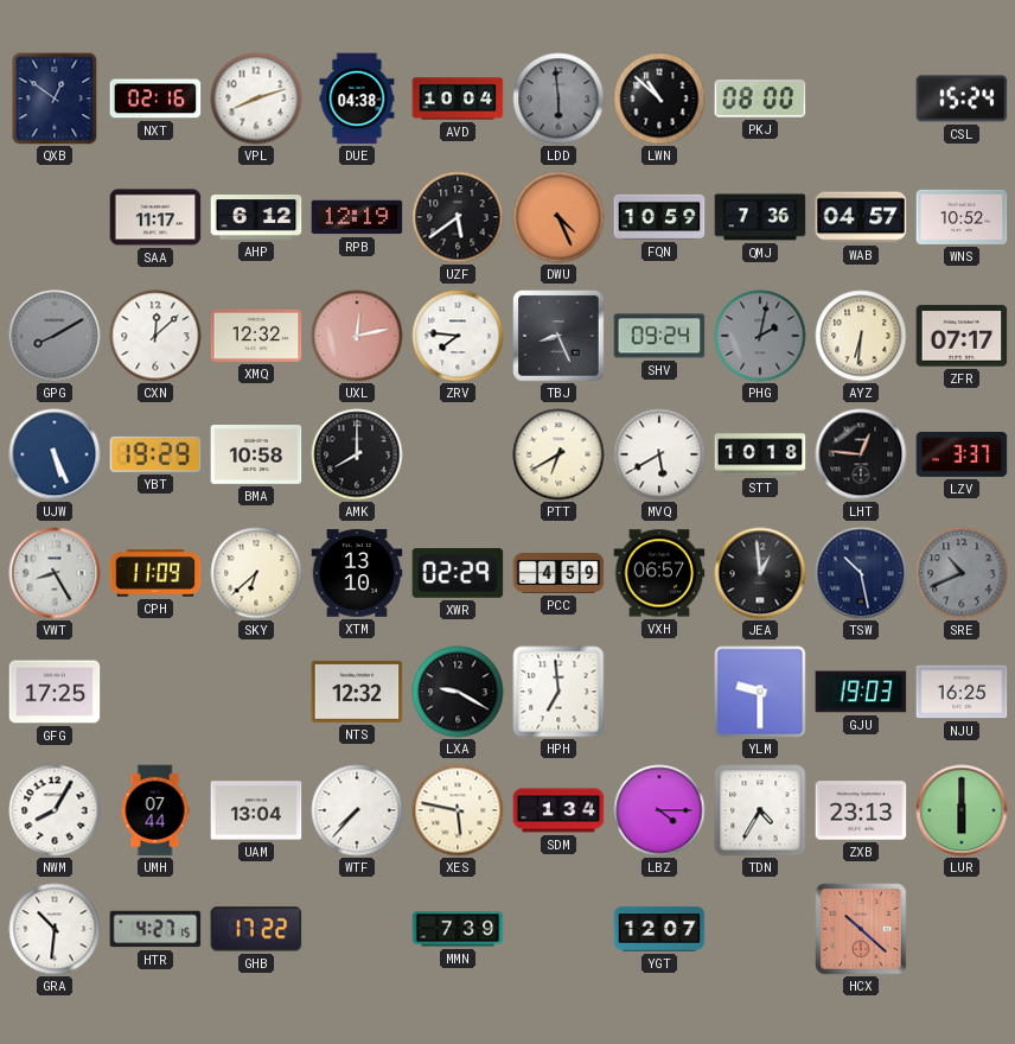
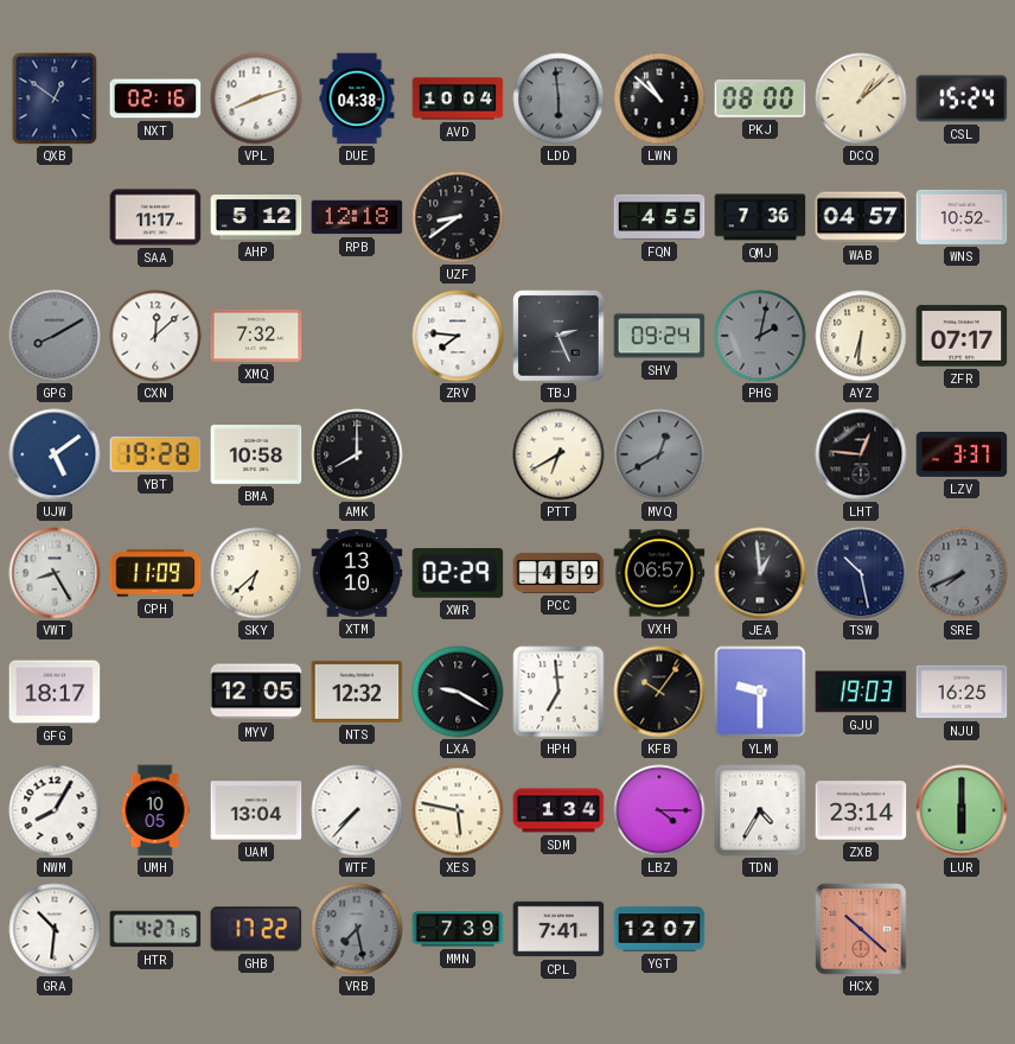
DCQ: none -> 1:08
AHP: 6:12 -> 5:12
RPB: 12:19 -> 12:18
UZF: 5:39 -> 8:39
DWU: 4:26 -> none
FQN: 10:59 -> 4:55
XMQ: 12:32 -> 7:32
UXL: 12:13 -> none
TBJ: 8:26 -> 2:26
UJW: 5:26 -> 5:09
YBT: 19:29 -> 19:28
MVQ: 5:40 -> 12:40
MVQ dial: white -> grey
STT: 10:18 -> none
SRE: 10:41 -> 7:41
GFG: 17:25 -> 18:17
MYV: none -> 12:05
KFB: none -> 10:06
UMH: 07:44 -> 10:05
ZXB: 23:13 -> 23:14
VRB: none -> 7:28
CPL: none -> 7:41
